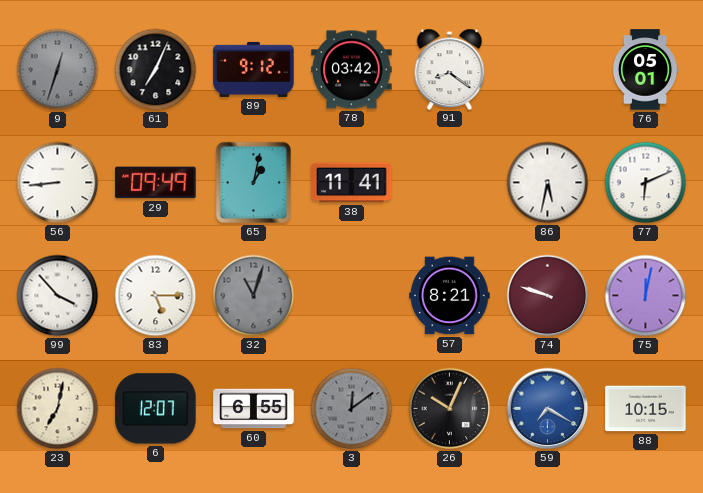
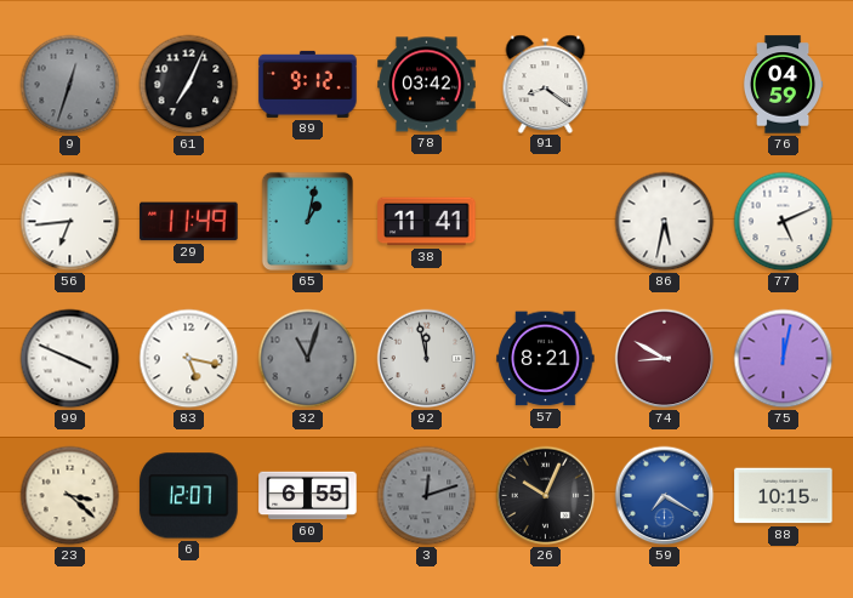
76: 05:01 -> 04:59
56: 8:44 -> 6:44
29: 09:49 -> 11:49
77: 6:11 -> 5:11
99: 3:53 -> 3:49
83: 5:15 -> 5:17
92: none -> 11:58
74: 9:48 -> 8:50
23: 7:02 -> 3:22
3: 12:09 -> 12:12
